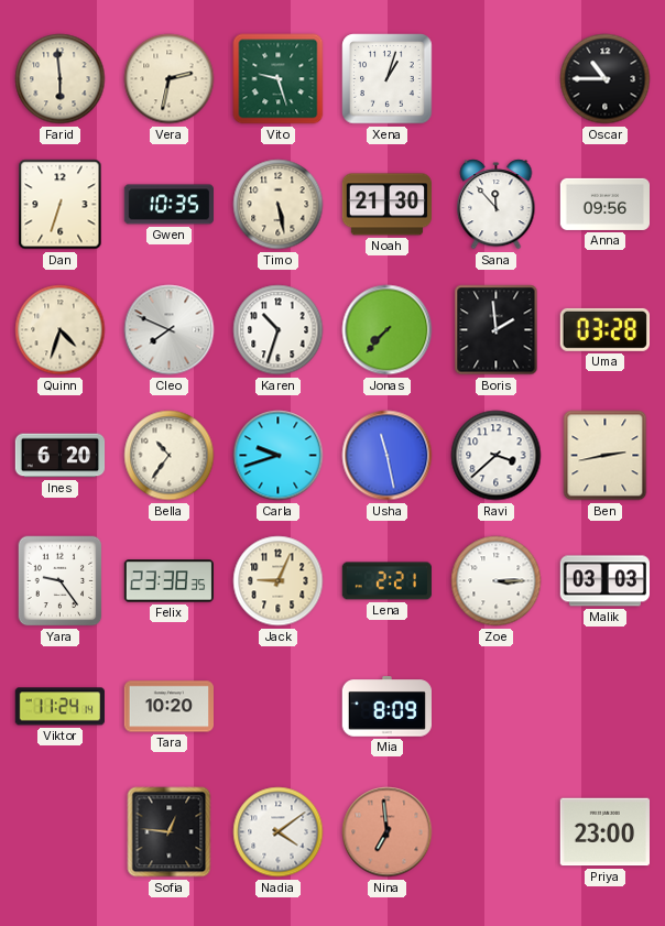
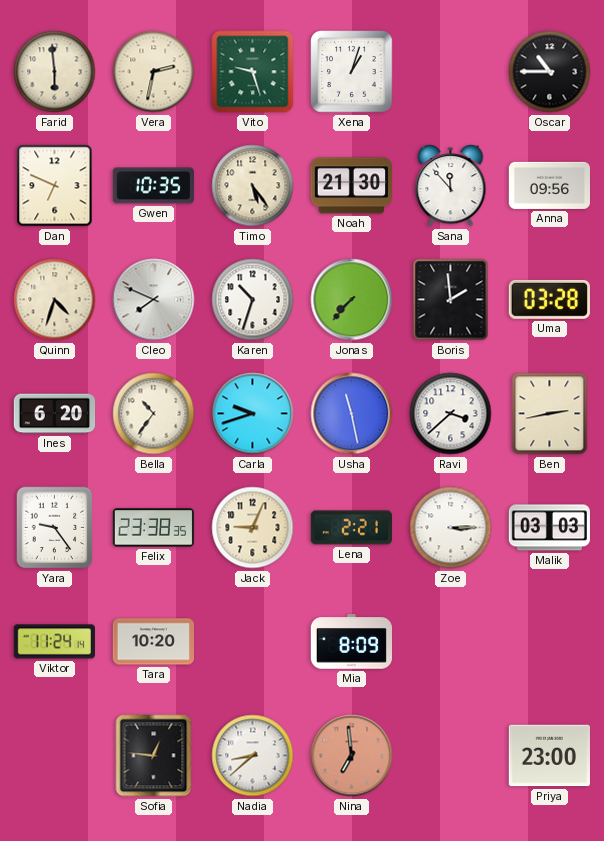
Dan: 6:33 -> 6:49
Timo: 5:28 -> 5:24
Nadia: 4:09 -> 8:38
